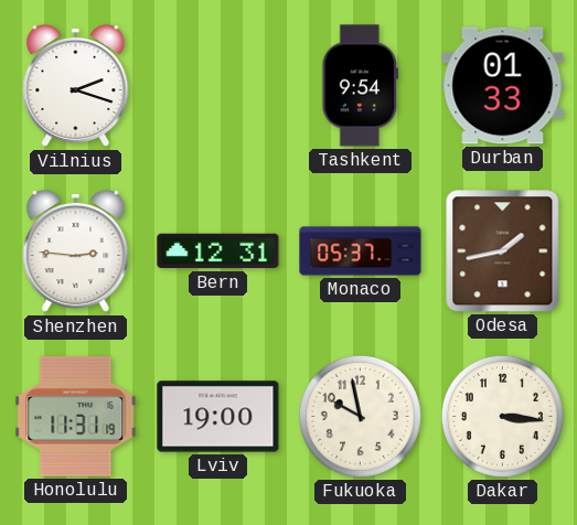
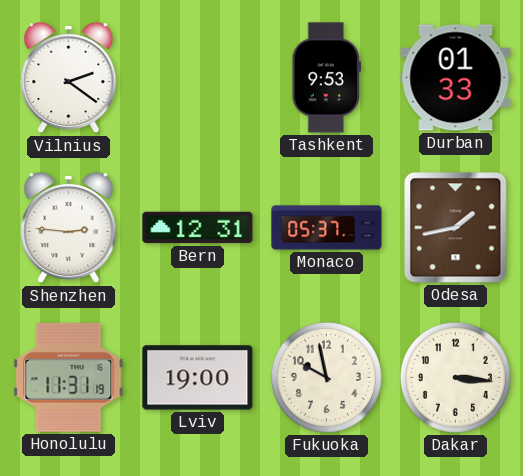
Vilnius: 2:18 -> 2:21
Tashkent: 9:54 -> 9:53
